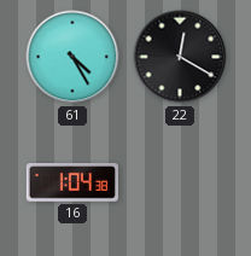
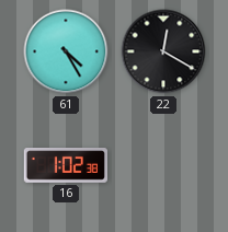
16: 1:04 -> 1:02
